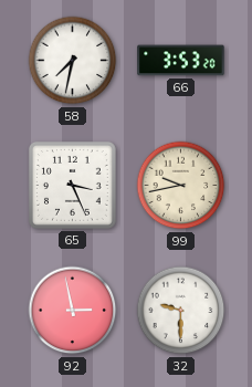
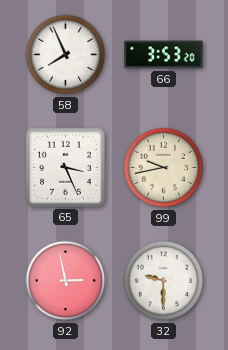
58: 7:32 -> 7:56
